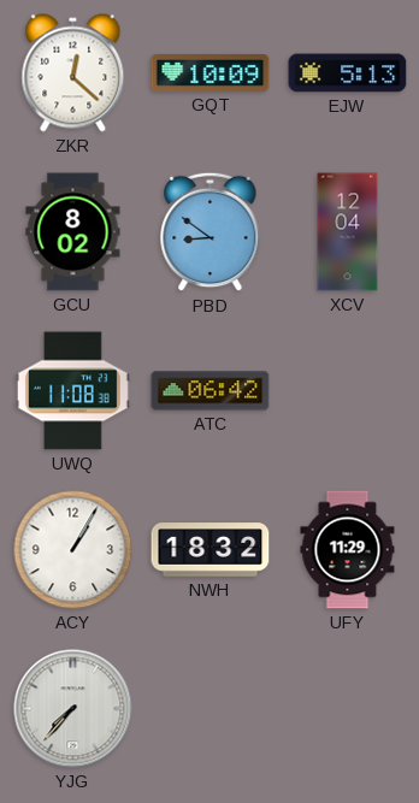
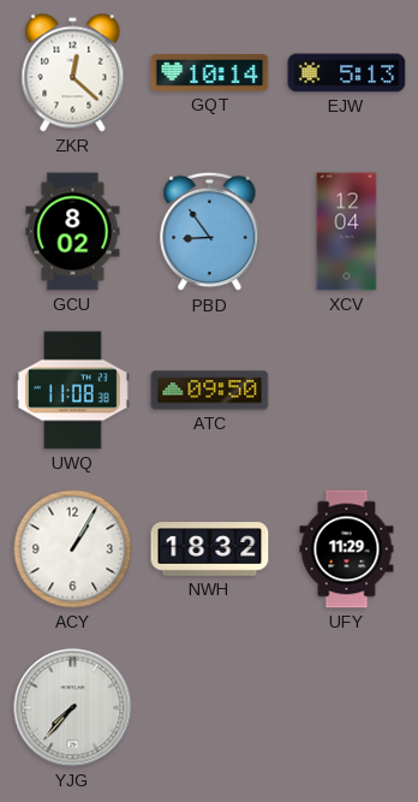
GQT: 10:09 -> 10:14
PBD: 8:51 -> 8:54
ATC: 06:42 -> 09:50
